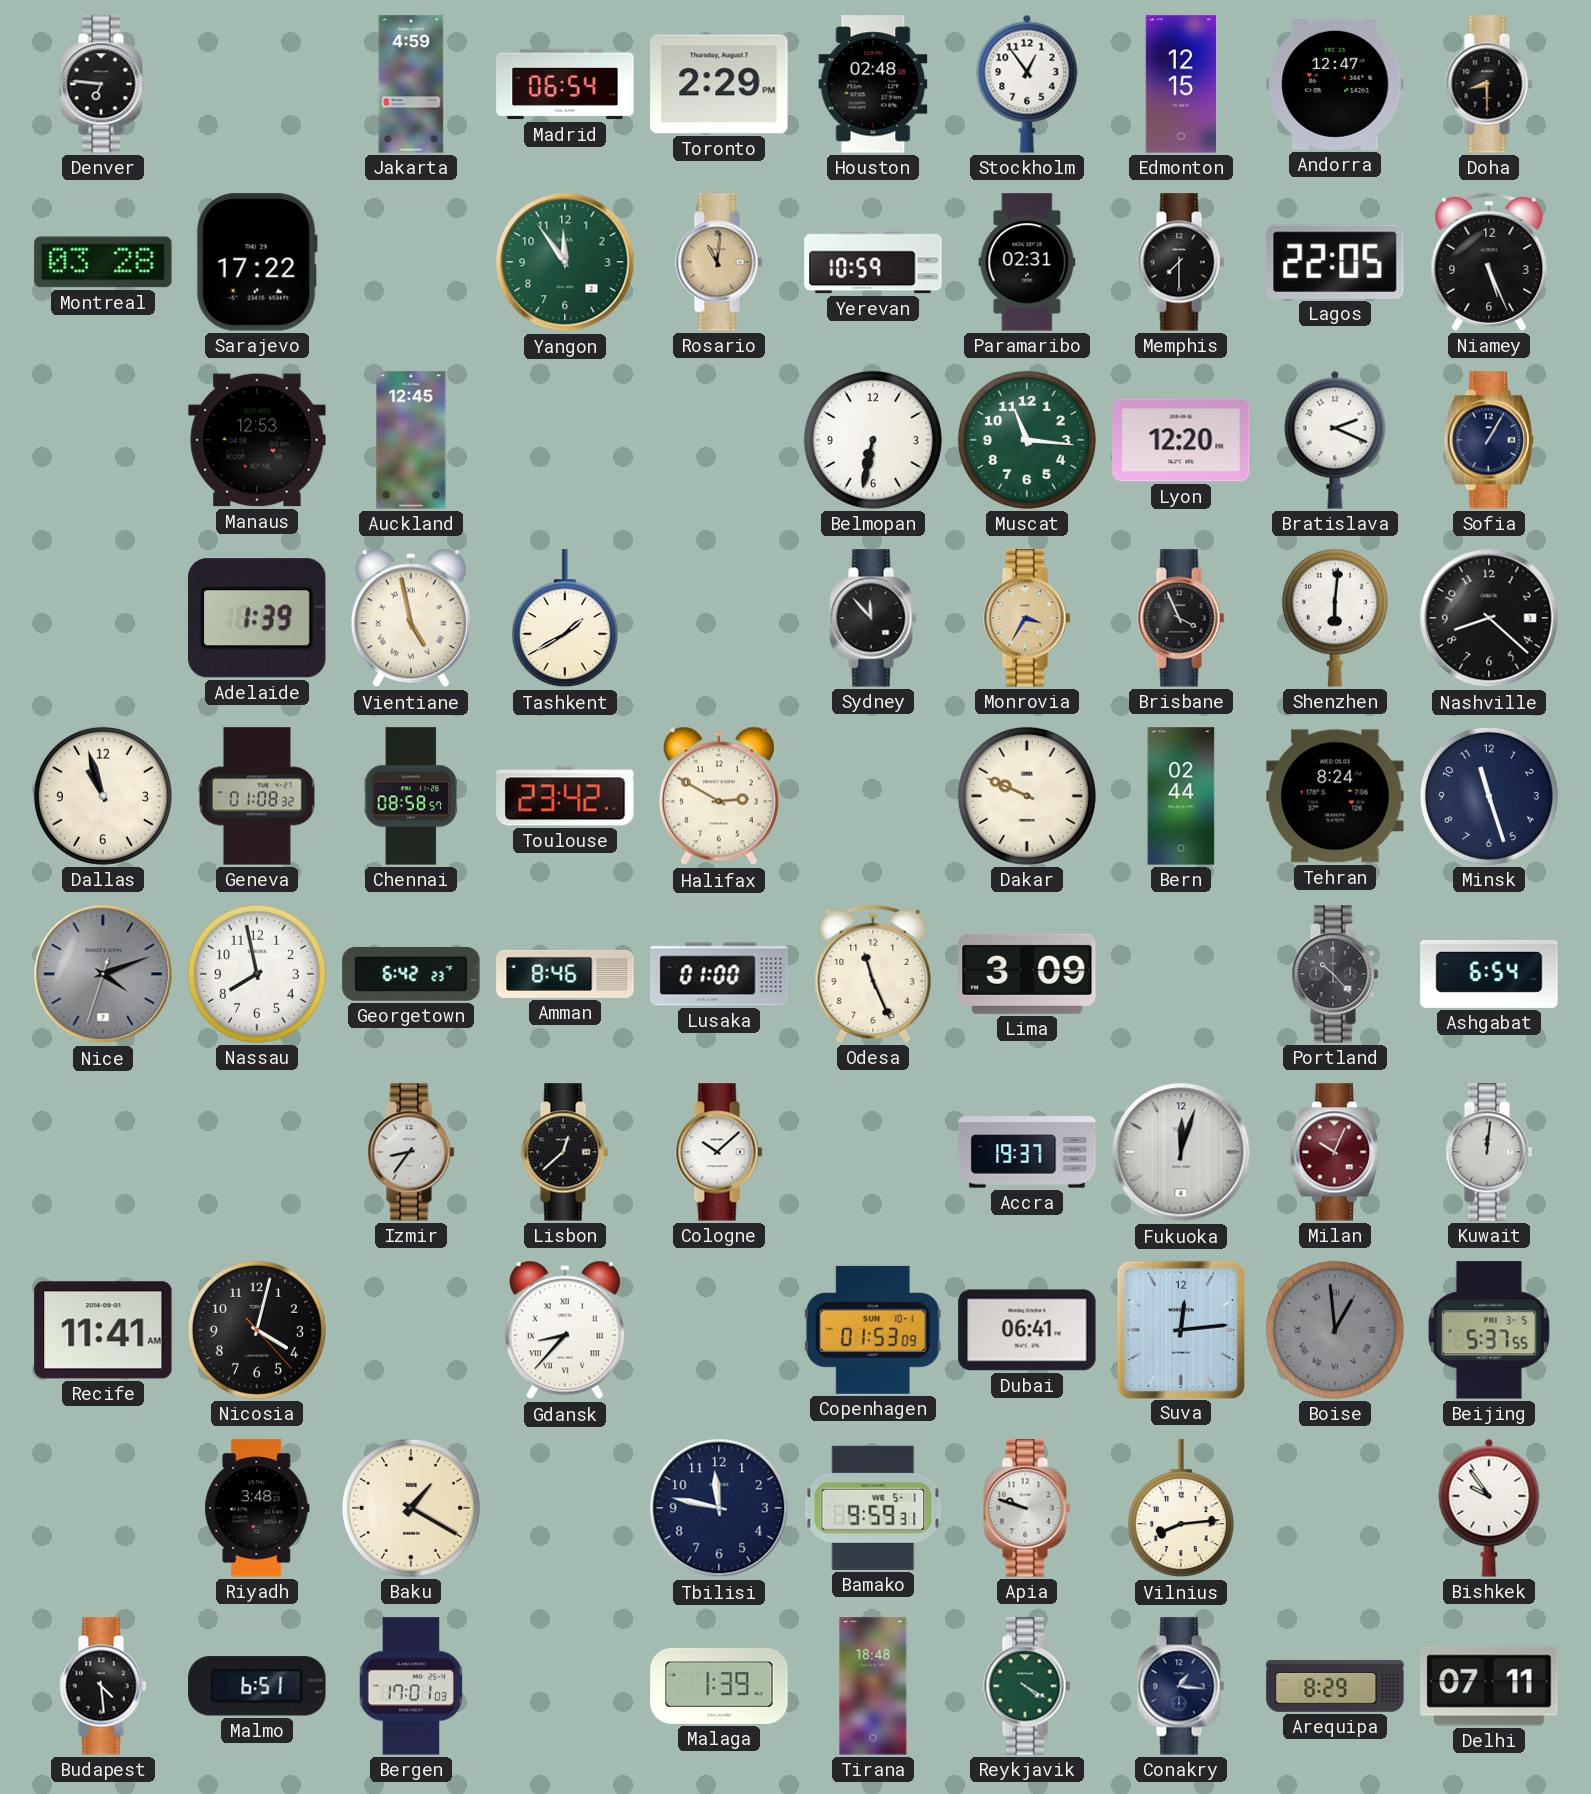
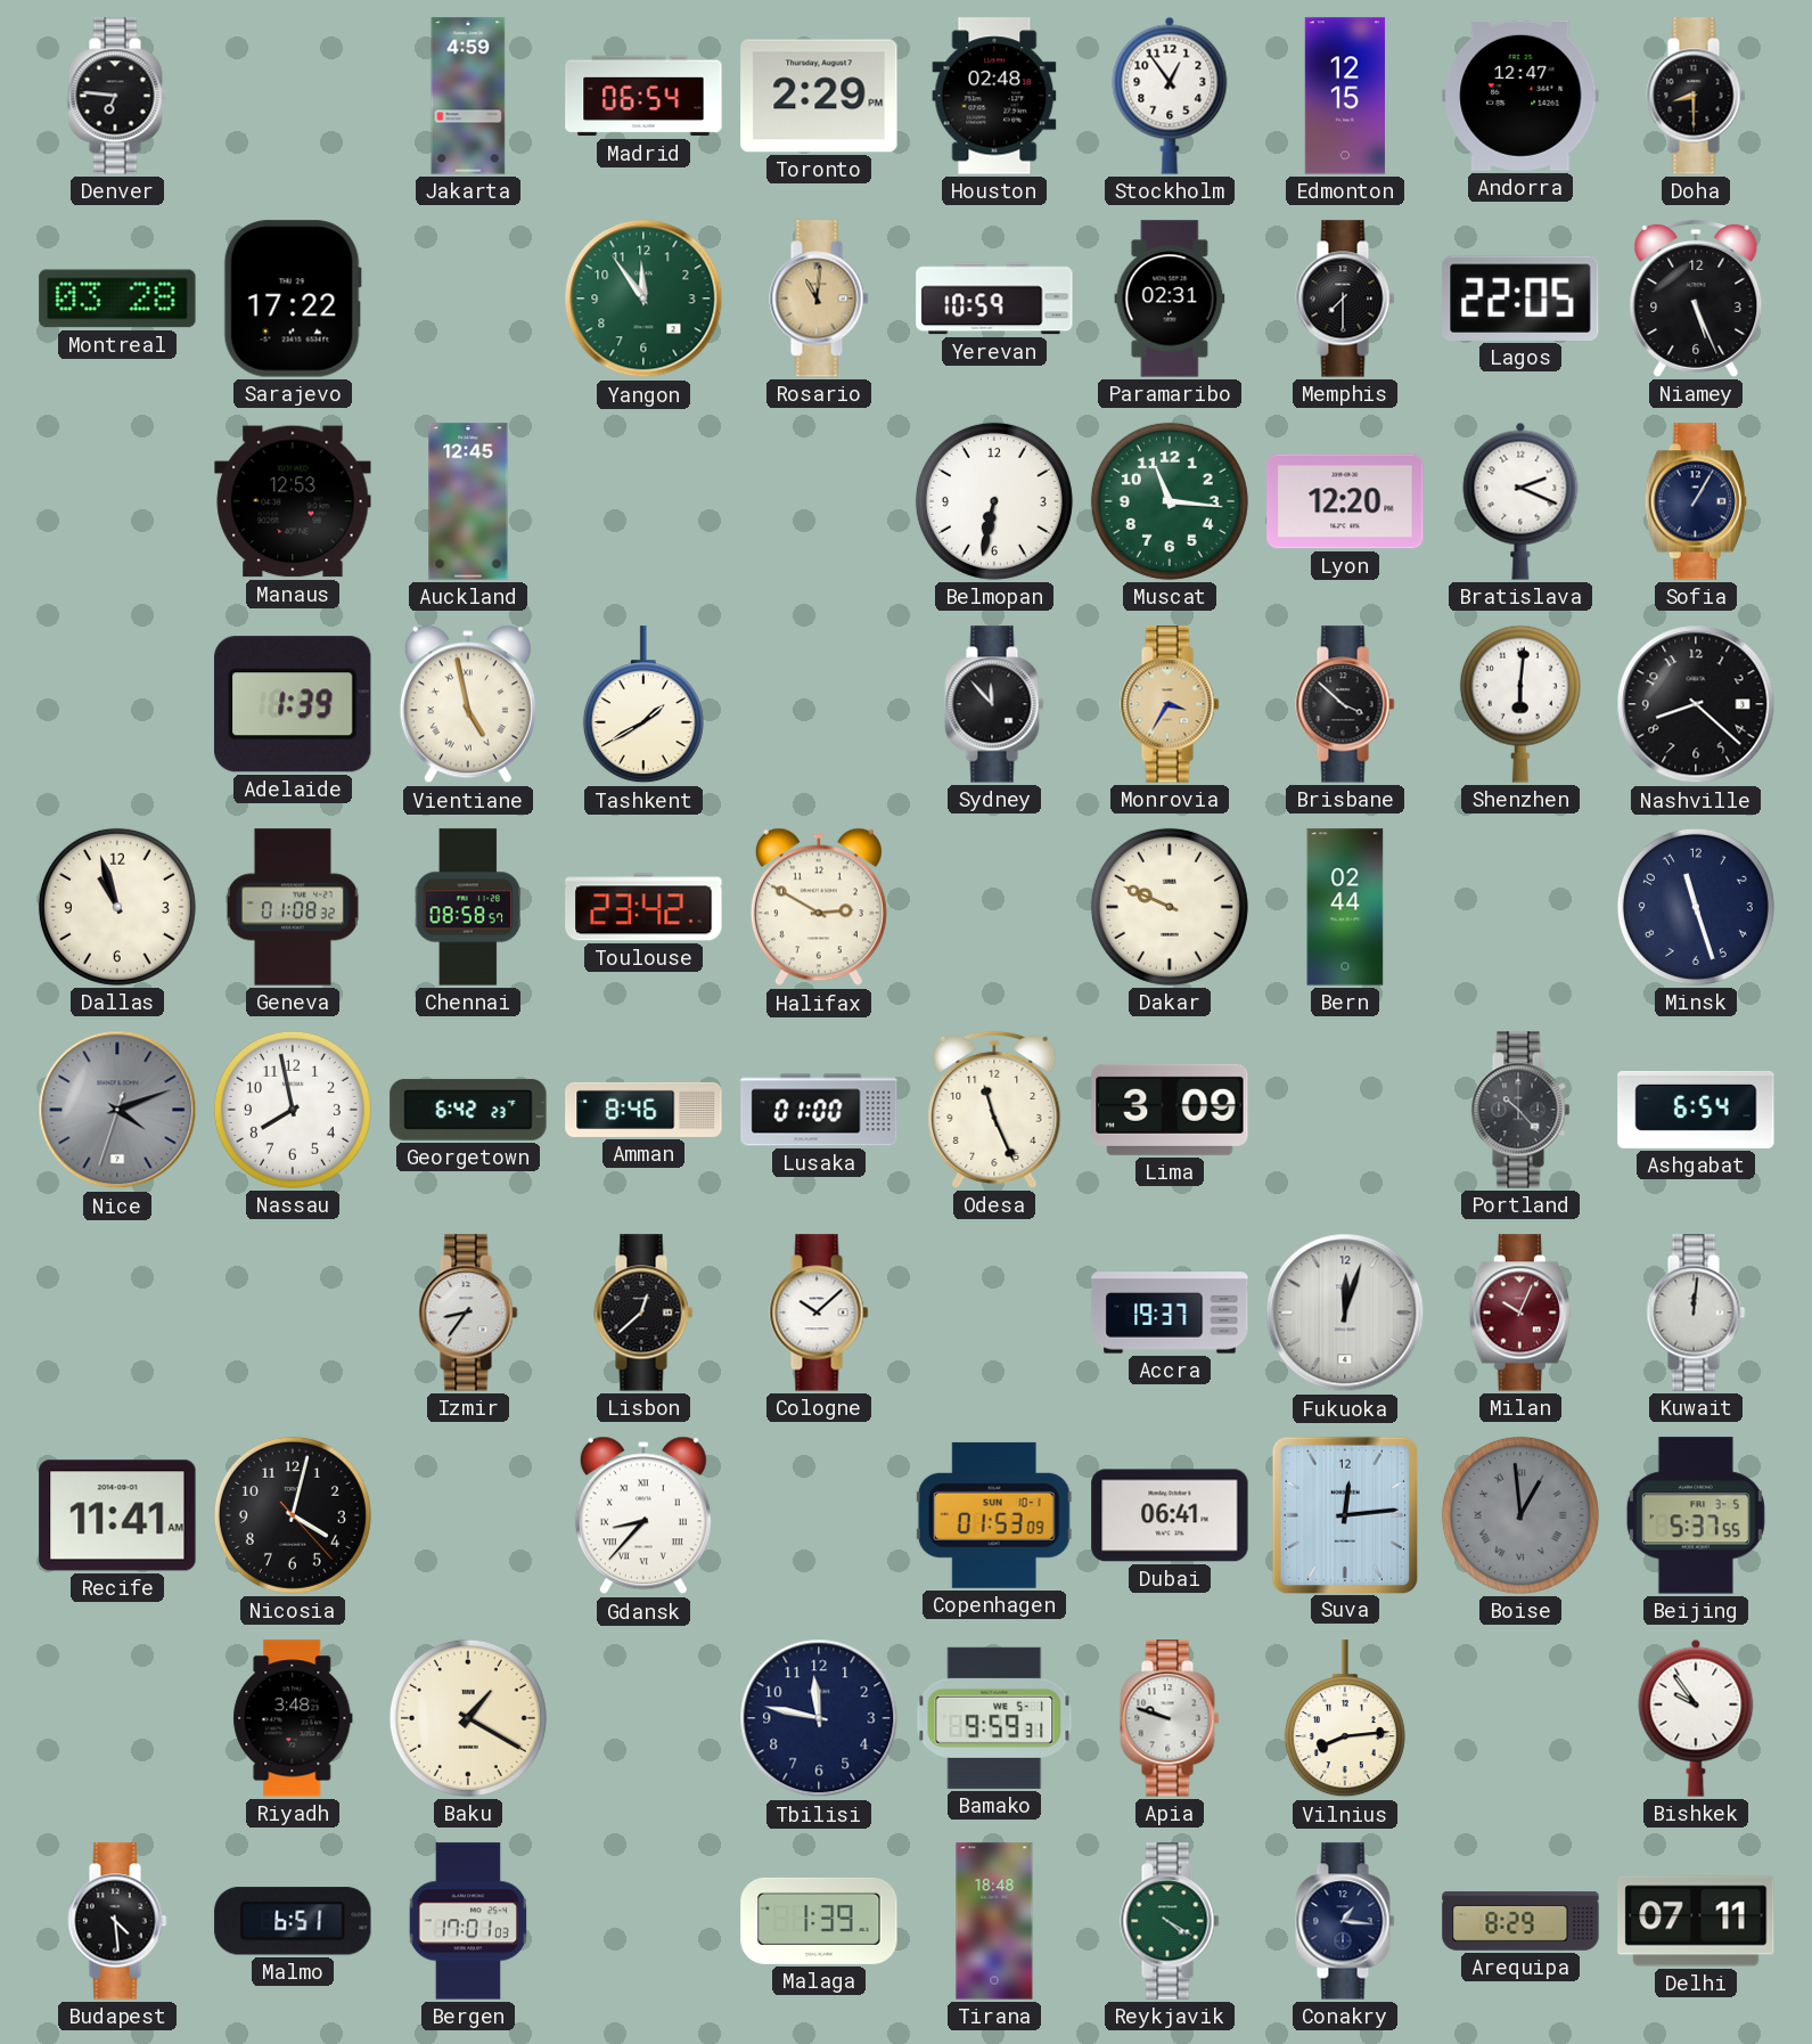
Brisbane: 3:56 -> 3:52
Tehran: 8:24 -> none
